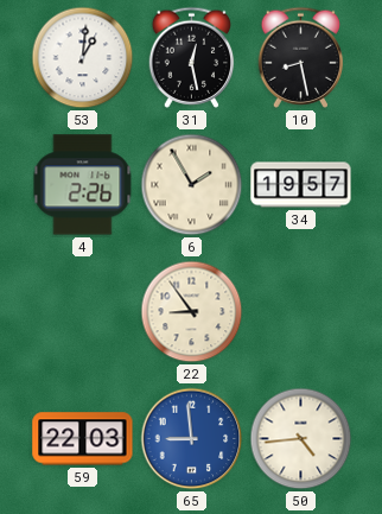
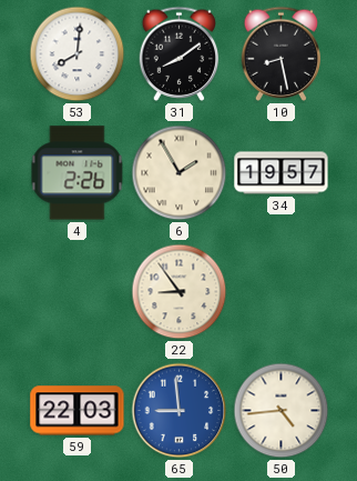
53: 1:01 -> 8:01
31: 12:28 -> 8:09
